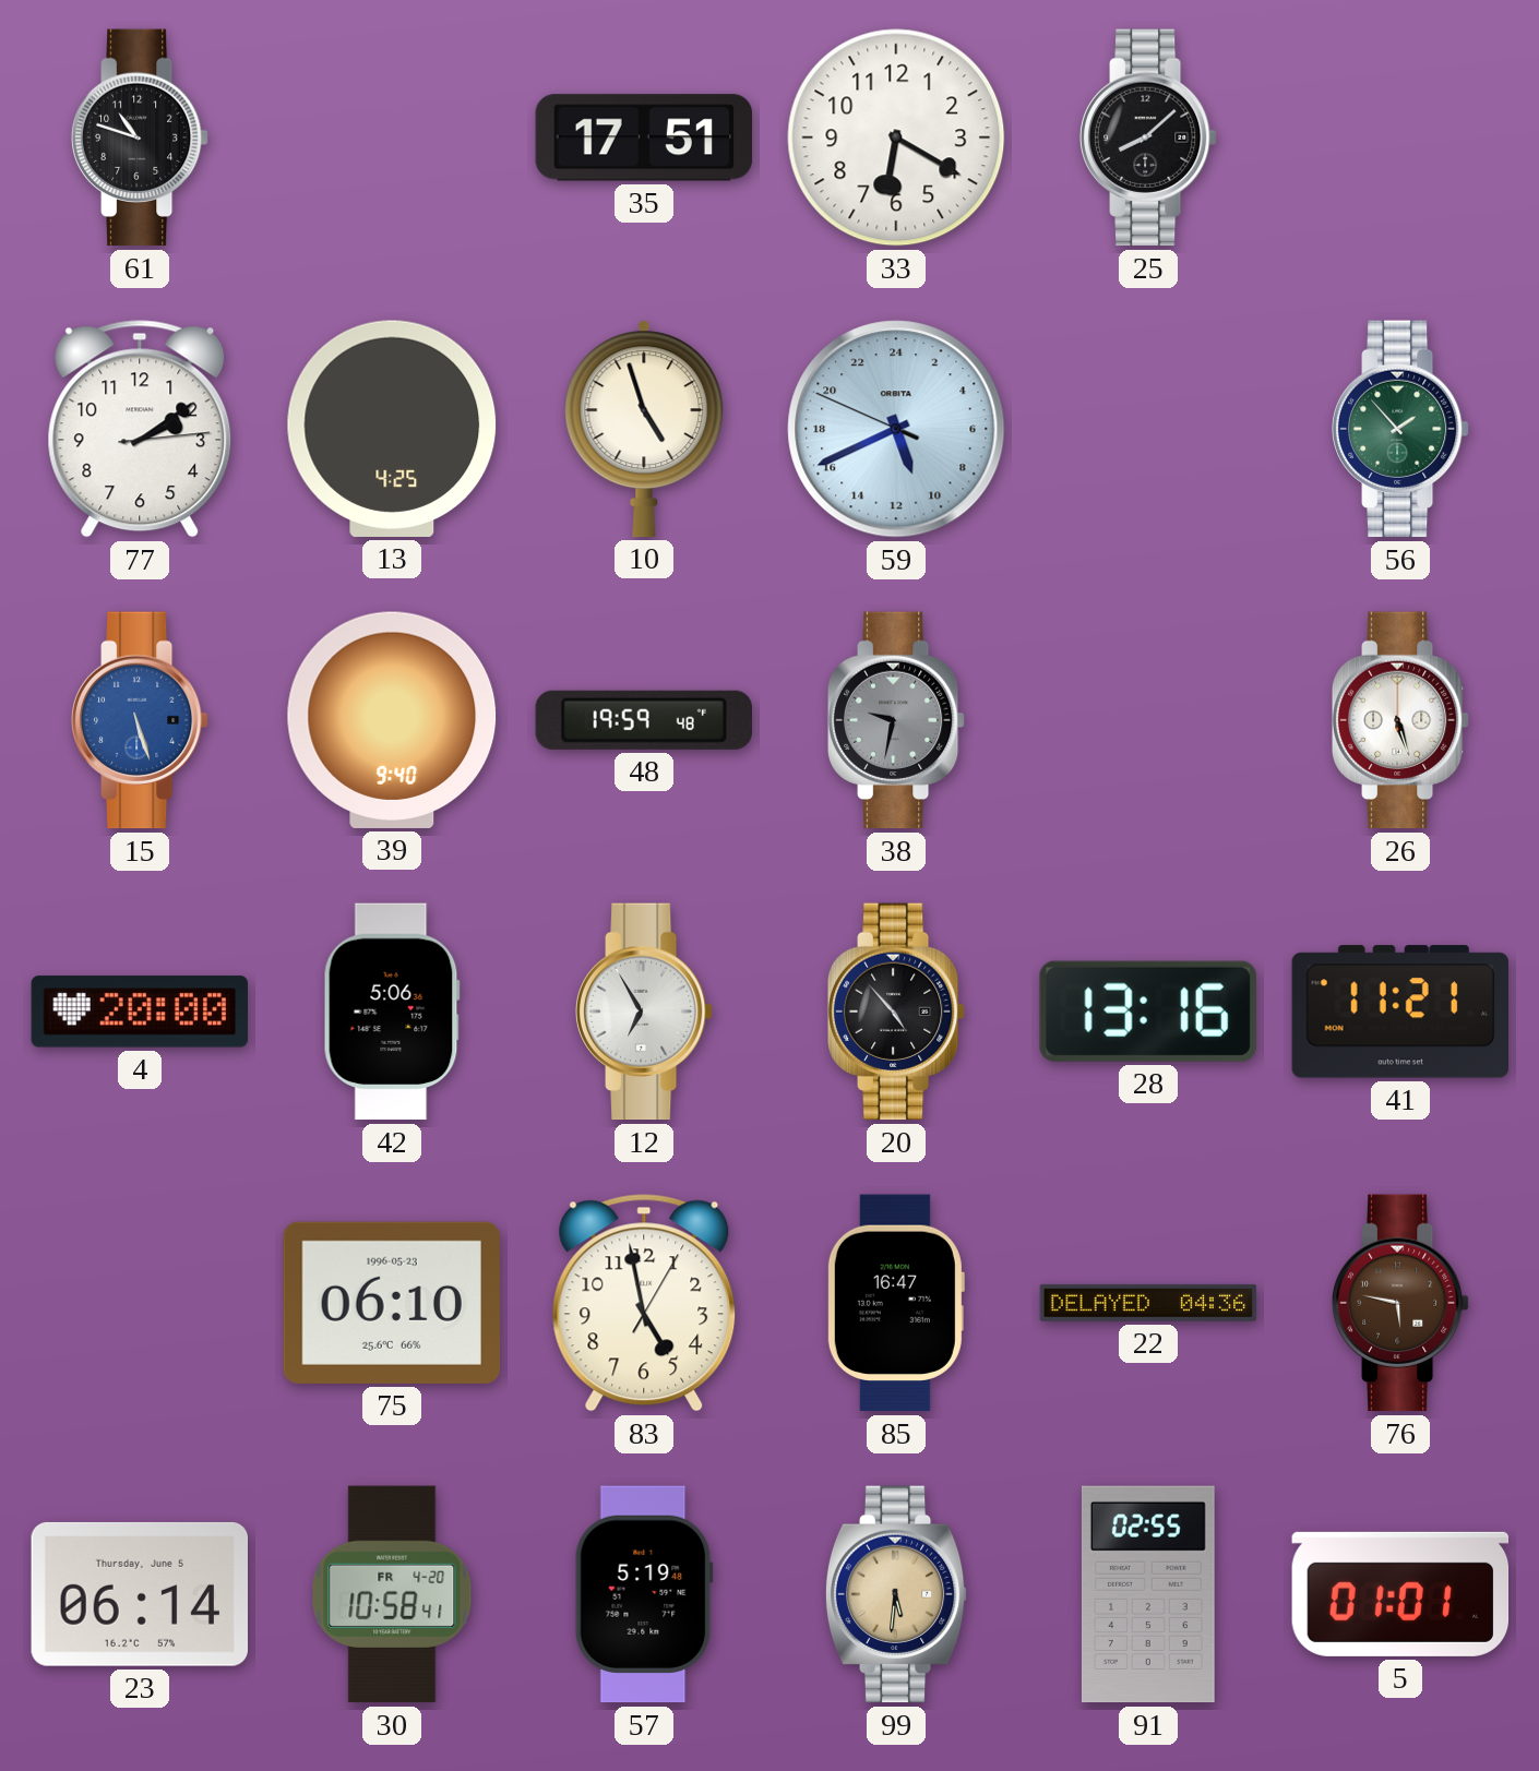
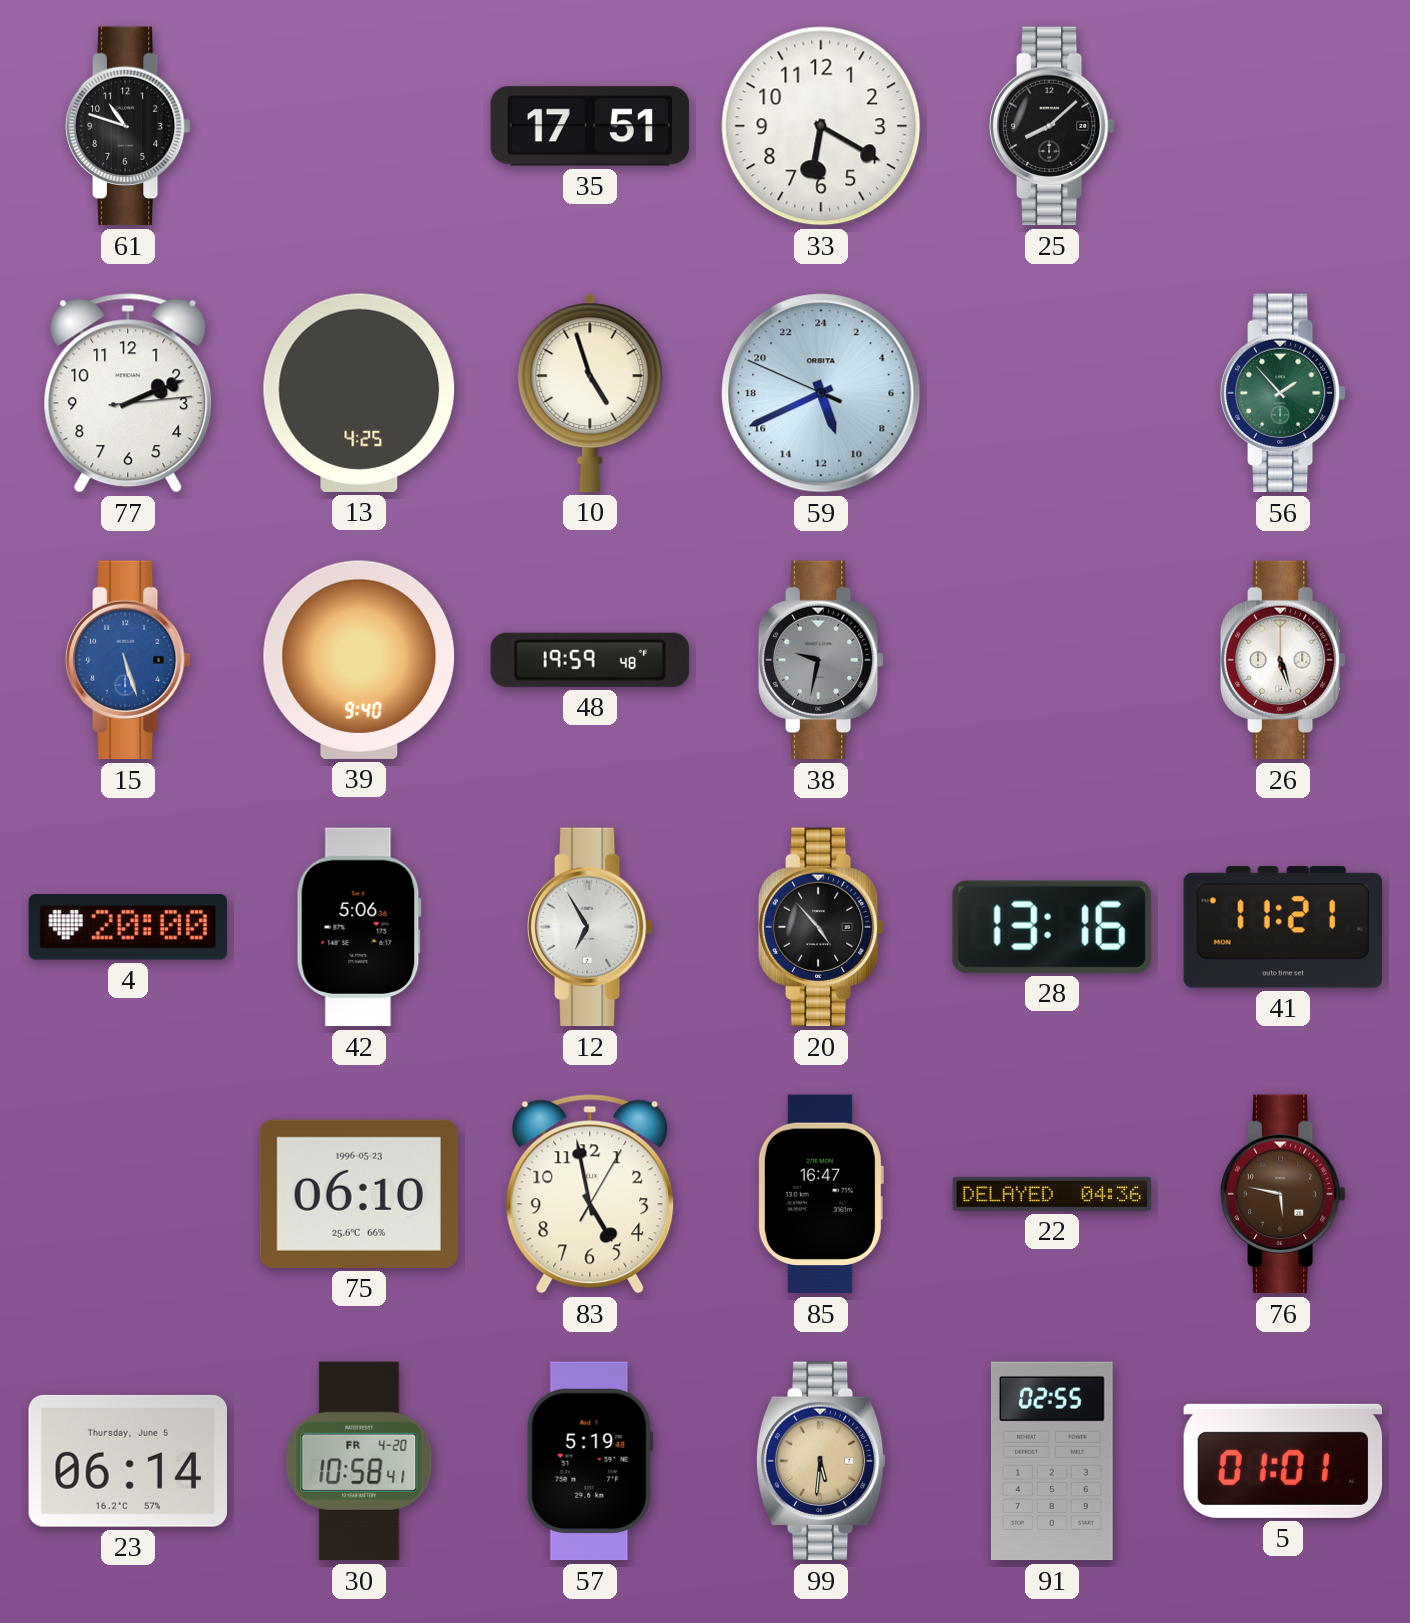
77: 2:09 -> 2:11
